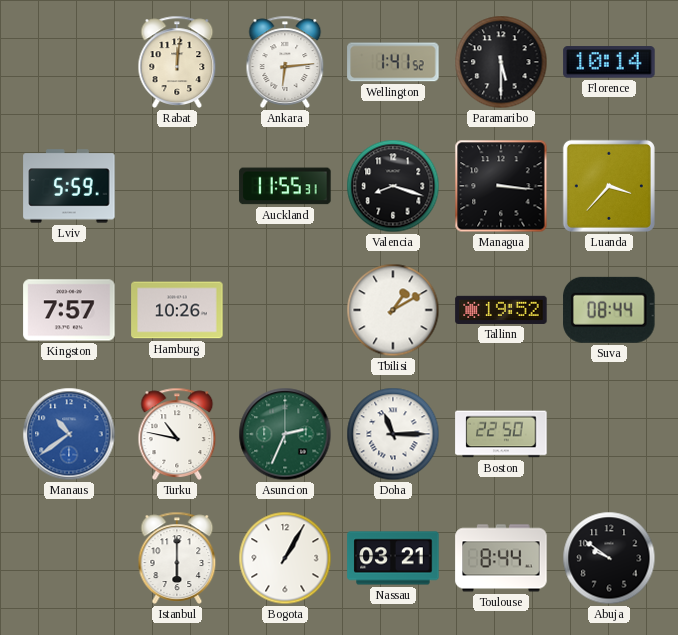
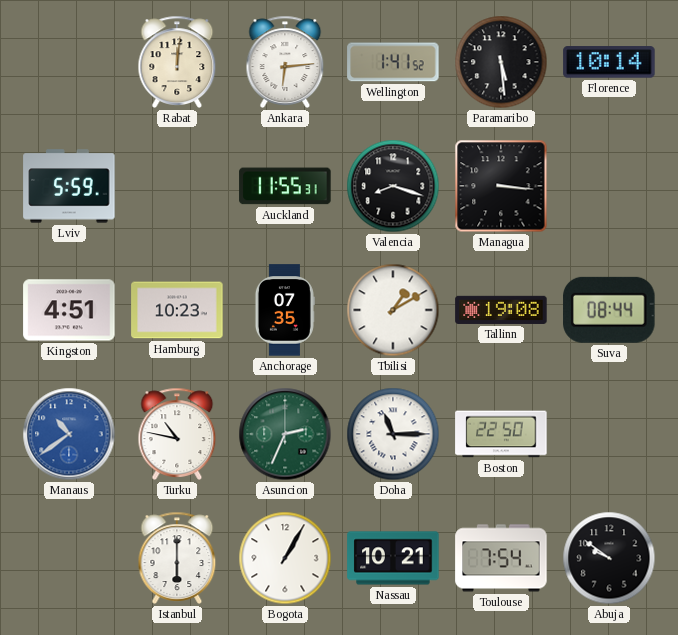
Paramaribo: 5:30 -> 5:29
Luanda: 3:37 -> none
Kingston: 7:57 -> 4:51
Hamburg: 10:26 -> 10:23
Anchorage: none -> 07:35
Tallinn: 19:52 -> 19:08
Nassau: 03:21 -> 10:21
Toulouse: 8:44 -> 7:54
